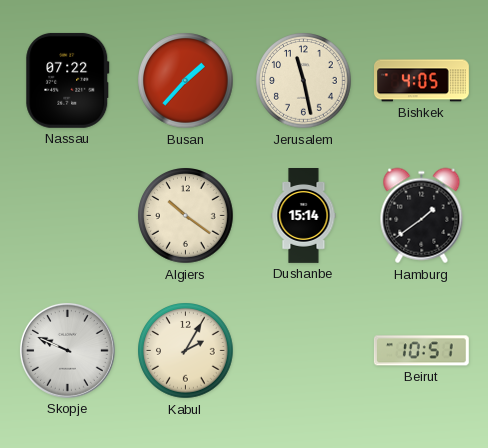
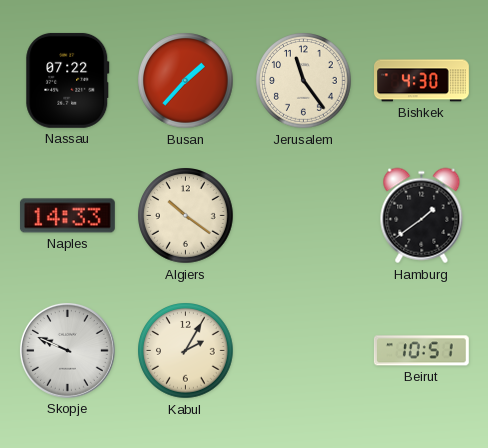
Jerusalem: 11:28 -> 11:24
Bishkek: 4:05 -> 4:30
Naples: none -> 14:33
Dushanbe: 15:14 -> none
